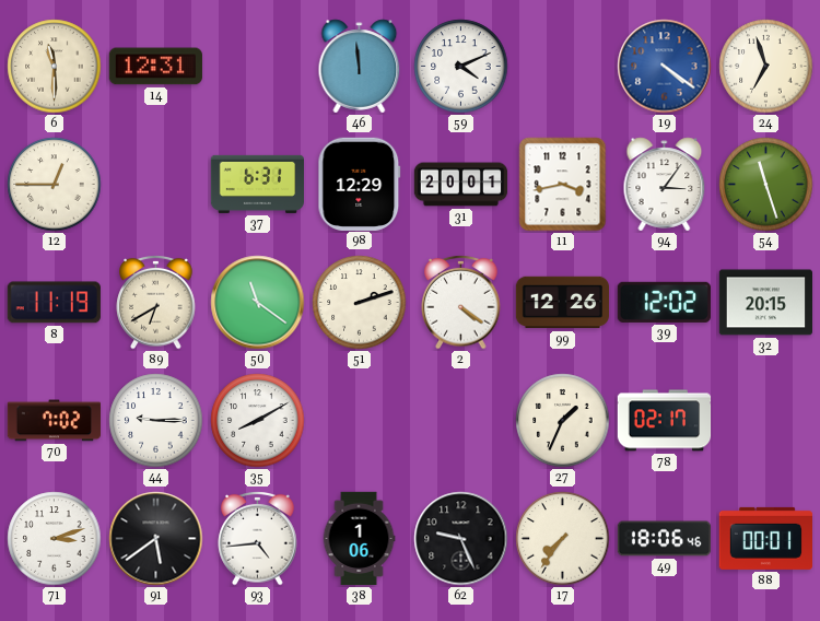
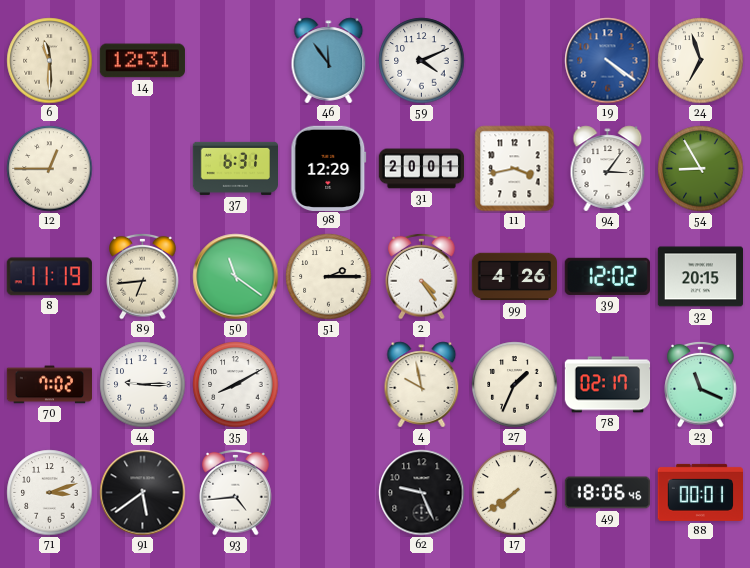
46: 11:59 -> 11:54
54: 11:27 -> 8:55
89: 6:40 -> 6:44
51: 2:12 -> 2:15
2: 4:21 -> 4:24
99: 12:26 -> 4:26
4: none -> 9:58
23: none -> 11:19
38: 1:06 -> none
17: 7:36 -> 7:39
